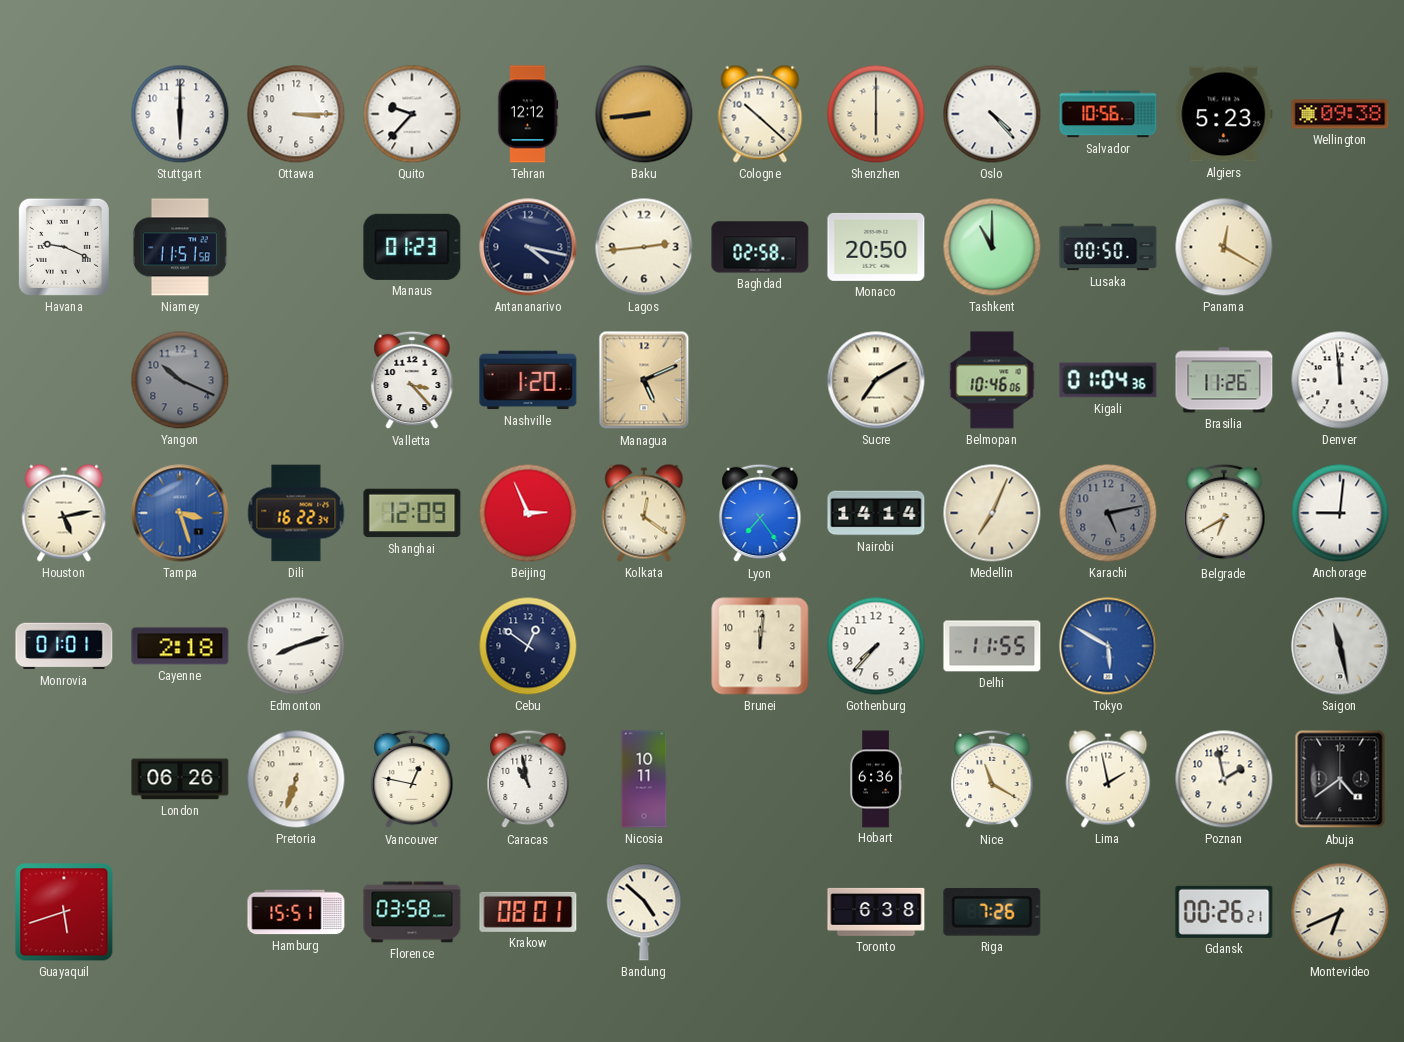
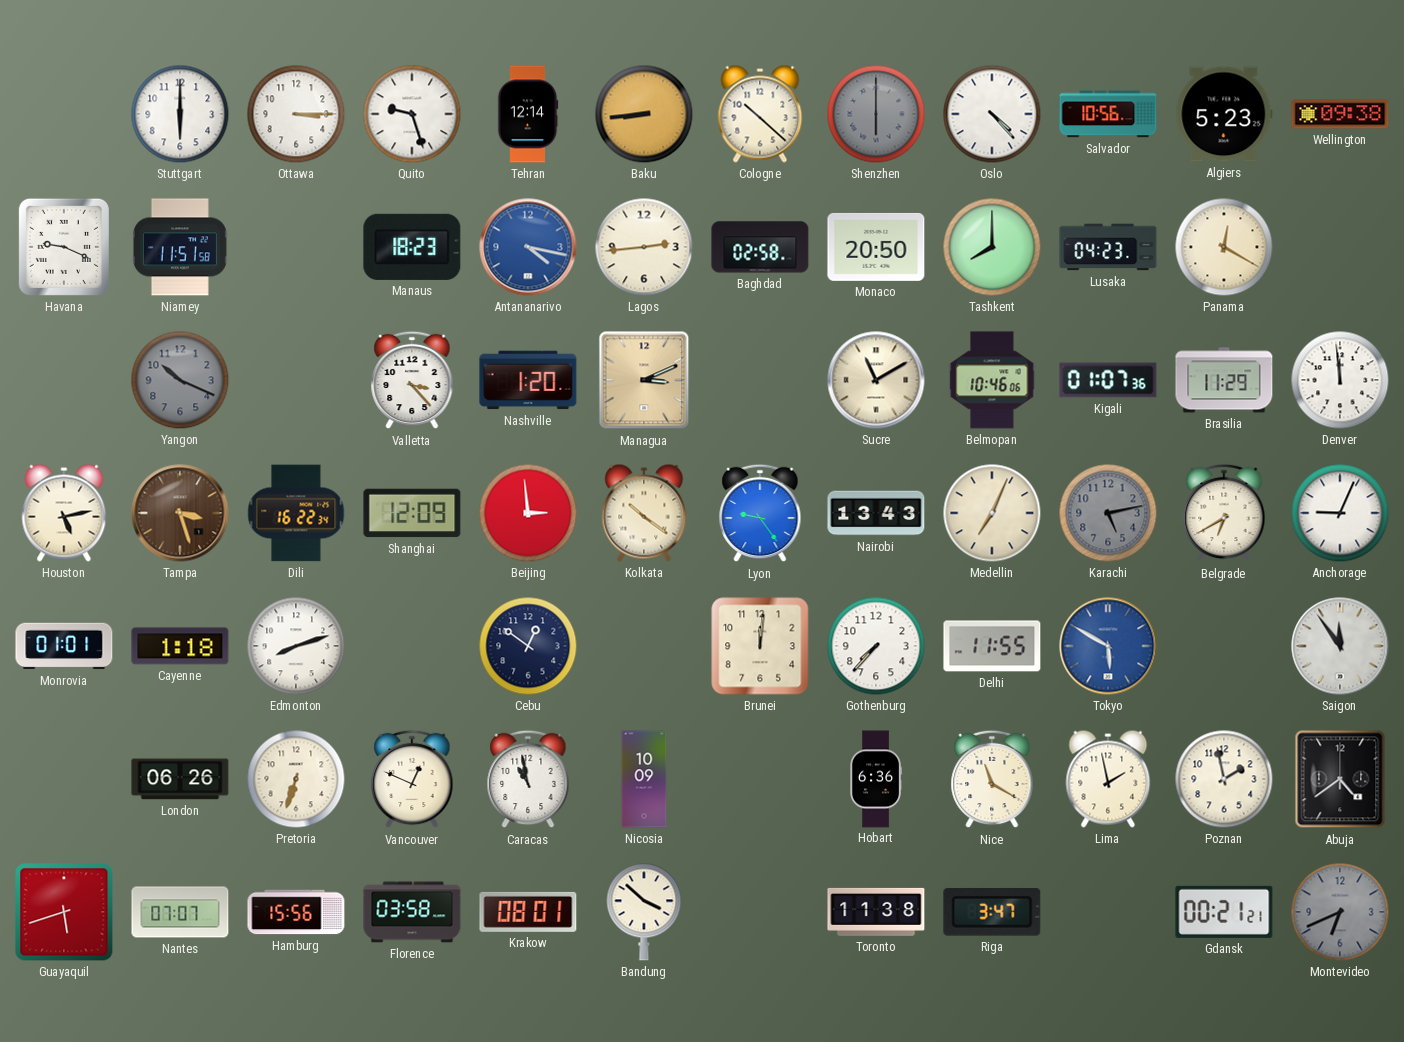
Quito: 9:37 -> 9:27
Tehran: 12:12 -> 12:14
Shenzhen dial: cream -> grey
Manaus: 01:23 -> 18:23
Antananarivo dial: navy -> blue
Tashkent: 11:00 -> 8:00
Lusaka: 00:50 -> 04:23
Managua: 5:11 -> 3:11
Sucre: 7:10 -> 11:10
Kigali: 01:04 -> 01:07
Brasilia: 11:26 -> 11:29
Tampa dial: blue -> brown
Beijing: 2:56 -> 2:59
Kolkata: 12:21 -> 10:21
Lyon: 7:24 -> 9:24
Nairobi: 14:14 -> 13:43
Anchorage: 9:01 -> 9:04
Cayenne: 2:18 -> 1:18
Saigon: 11:28 -> 11:54
Vancouver: 12:47 -> 12:49
Nicosia: 10:11 -> 10:09
Nantes: none -> 07:07
Hamburg: 15:51 -> 15:56
Bandung: 4:52 -> 3:52
Toronto: 6:38 -> 11:38
Riga: 7:26 -> 3:47
Gdansk: 00:26 -> 00:21
Montevideo dial: cream -> grey
